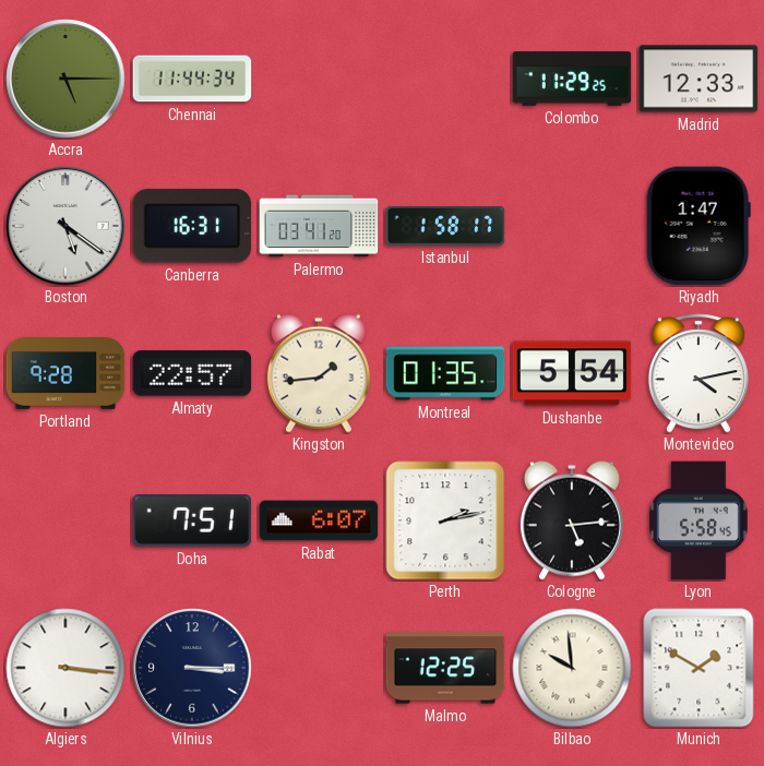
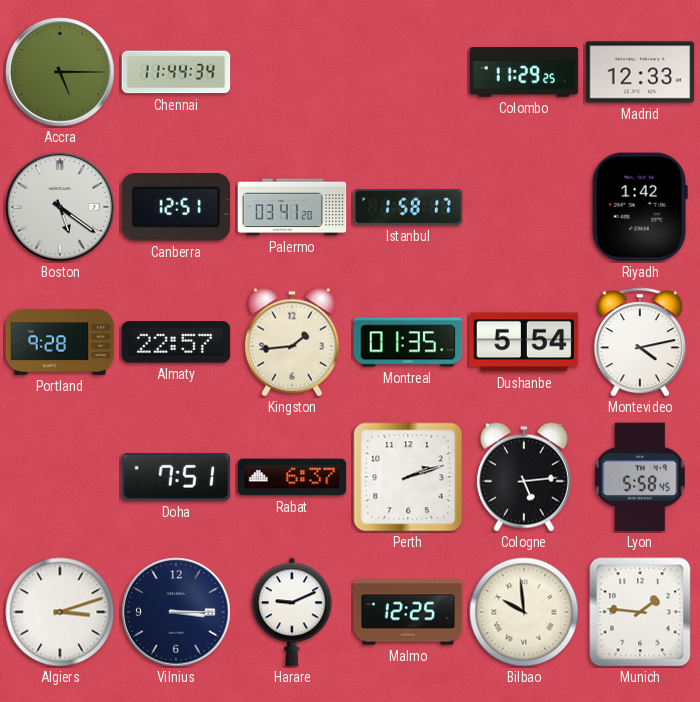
Canberra: 16:31 -> 12:51
Riyadh: 1:47 -> 1:42
Rabat: 6:07 -> 6:37
Perth: 2:13 -> 2:12
Algiers: 3:16 -> 3:12
Harare: none -> 9:11
Munich: 1:50 -> 1:46
